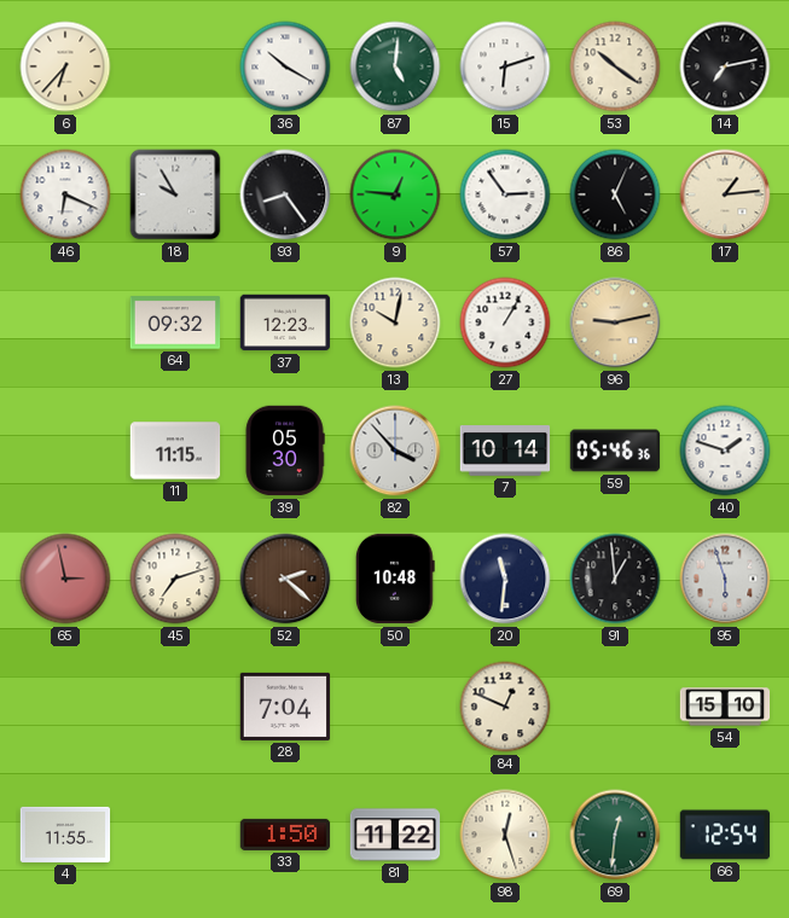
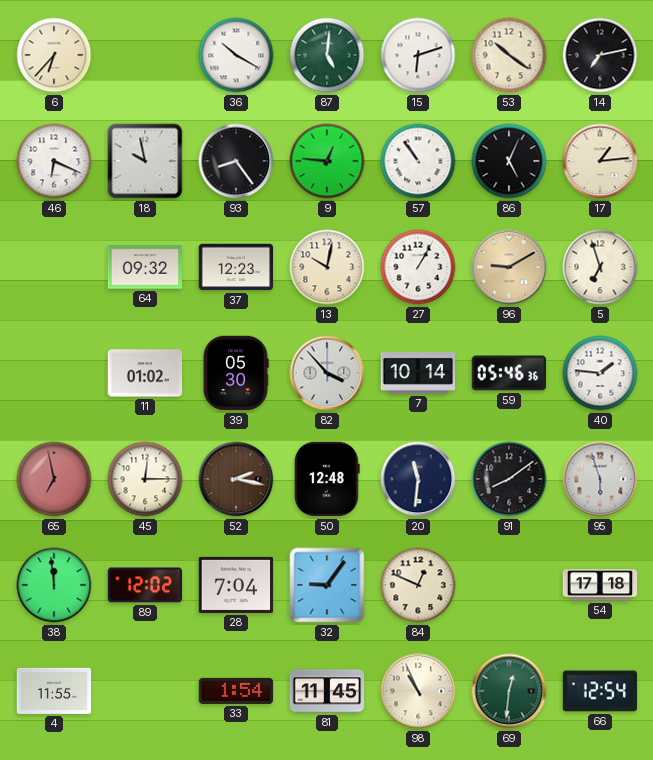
18: 9:55 -> 9:58
57: 2:54 -> 10:54
96: 9:13 -> 9:10
5: none -> 6:57
11: 11:15 -> 01:02
40: 1:48 -> 1:46
65: 2:58 -> 6:58
45: 7:12 -> 12:15
52: 2:22 -> 2:17
50: 10:48 -> 12:48
91: 12:59 -> 8:09
38: none -> 11:59
89: none -> 12:02
32: none -> 9:06
54: 15:10 -> 17:18
33: 1:50 -> 1:54
81: 11:22 -> 11:45
98: 12:27 -> 10:56
